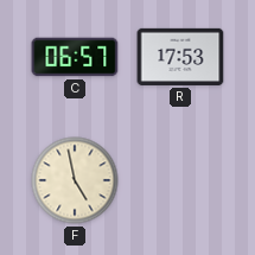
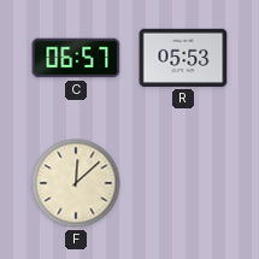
R: 17:53 -> 05:53
F: 4:58 -> 12:08
